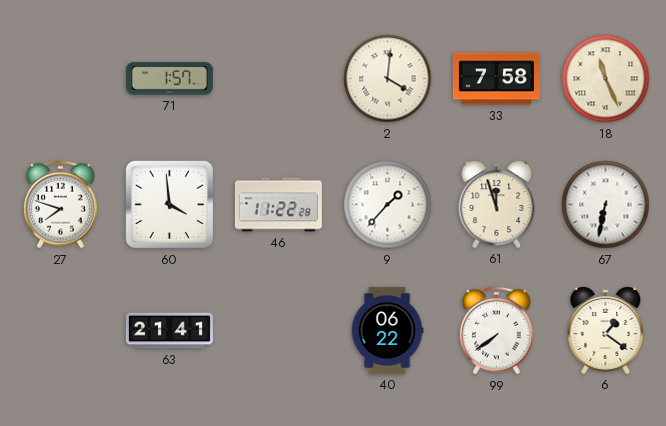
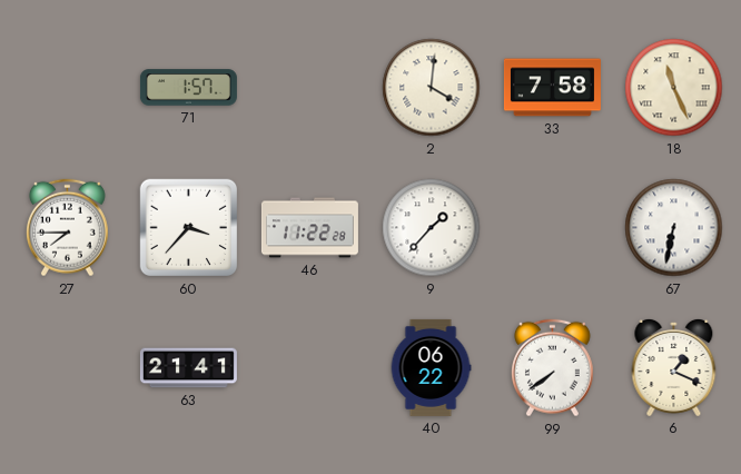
27: 7:48 -> 7:45
60: 3:59 -> 3:37
61: 11:57 -> none
6: 1:21 -> 1:19
